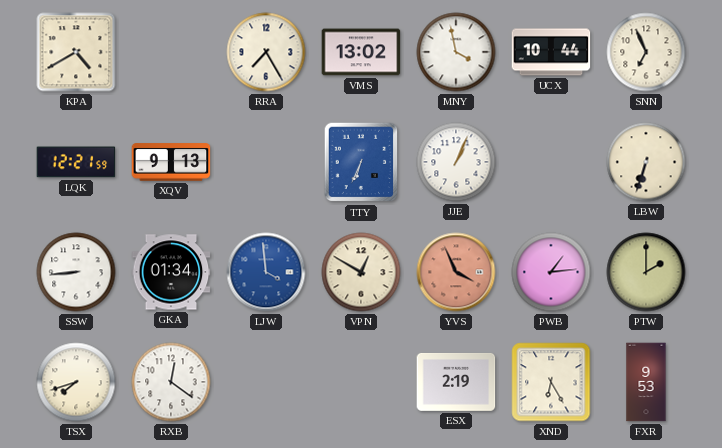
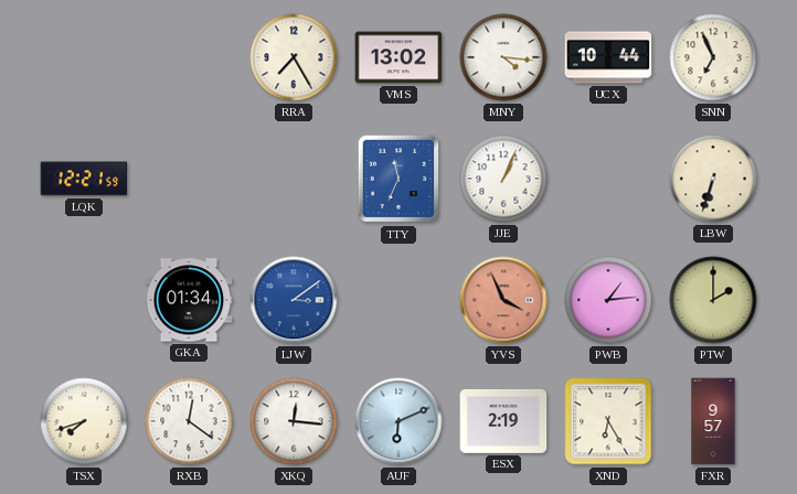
KPA: 4:40 -> none
MNY: 3:58 -> 4:16
XQV: 9:13 -> none
TTY: 6:34 -> 11:34
SSW: 8:44 -> none
LJW: 3:59 -> 3:09
VPN: 12:50 -> none
XKQ: none -> 12:16
AUF: none -> 6:11
FXR: 9:53 -> 9:57
